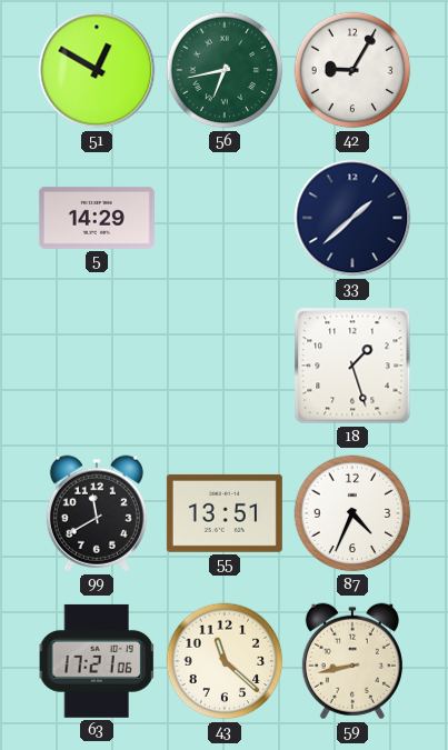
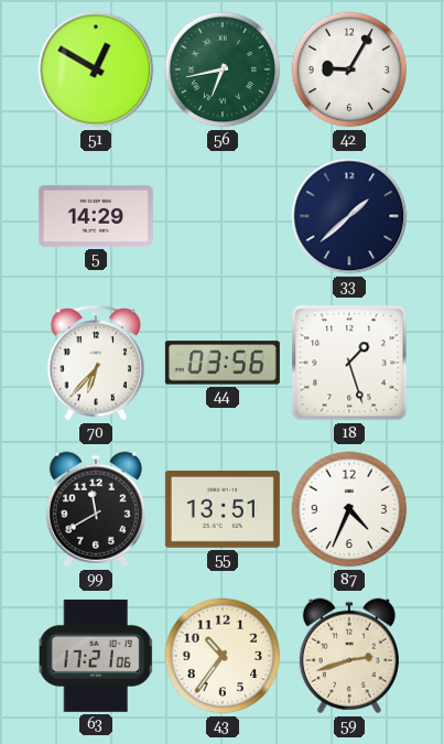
70: none -> 6:37
44: none -> 03:56
43: 11:22 -> 10:36
59: 8:43 -> 2:42
